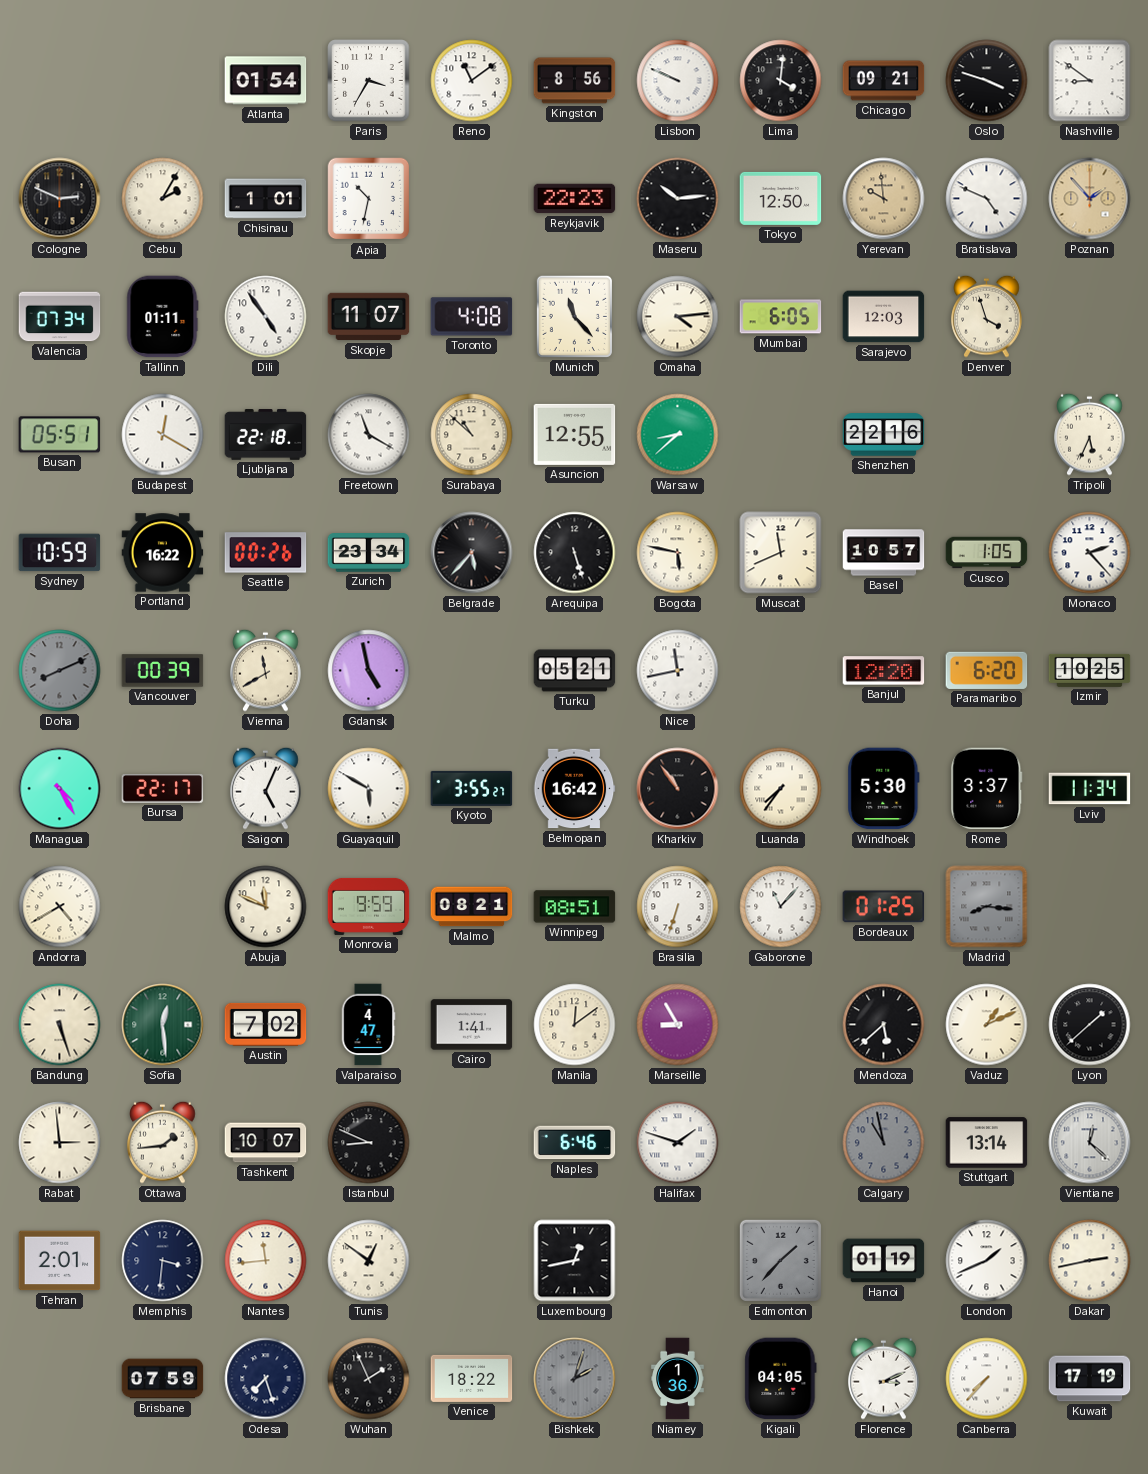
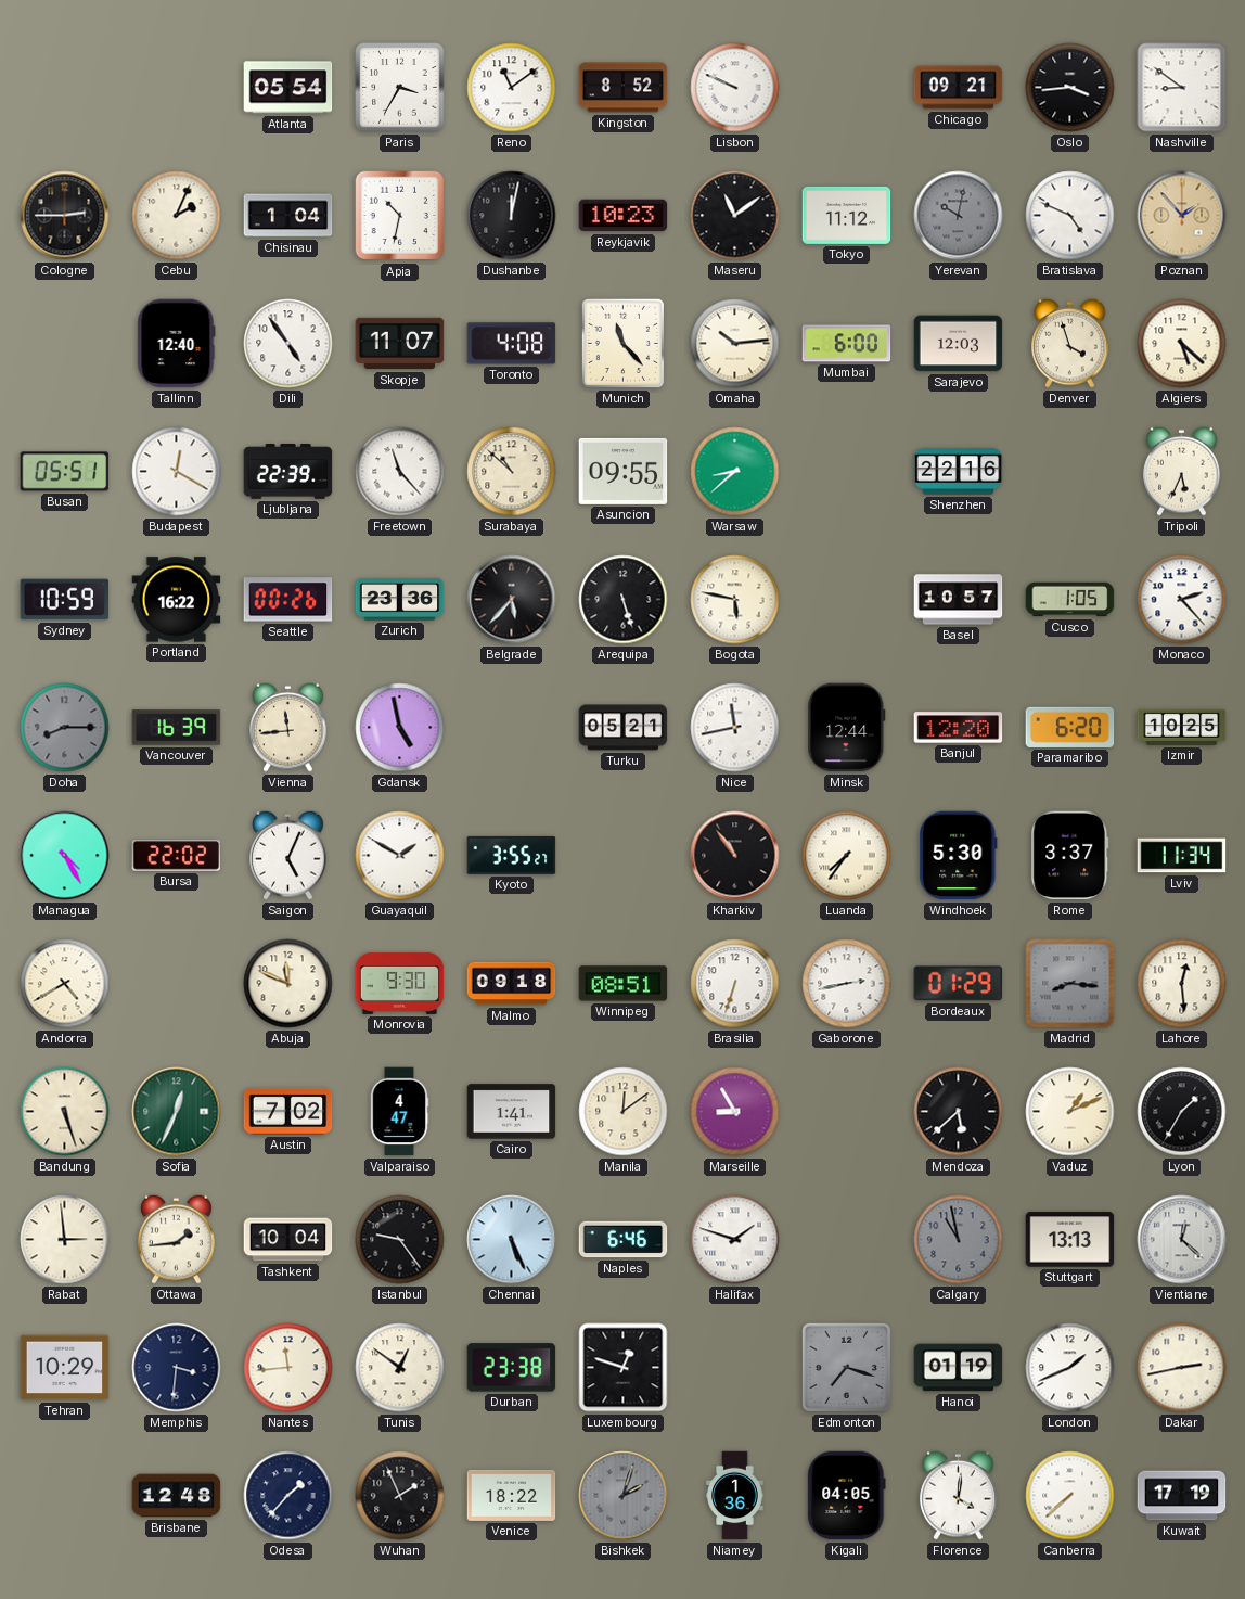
Atlanta: 01:54 -> 05:54
Kingston: 8:56 -> 8:52
Lima: 4:01 -> none
Oslo: 3:48 -> 3:44
Cologne: 2:49 -> 2:45
Cebu: 2:05 -> 2:04
Chisinau: 1:01 -> 1:04
Dushanbe: none -> 12:02
Reykjavik: 22:23 -> 10:23
Maseru: 10:14 -> 11:09
Tokyo: 12:50 -> 11:12
Yerevan: 9:59 -> 10:02
Yerevan dial: champagne -> grey
Valencia: 07:34 -> none
Tallinn: 01:11 -> 12:40
Omaha: 4:14 -> 10:14
Mumbai: 6:05 -> 6:00
Algiers: none -> 5:22
Ljubljana: 22:18 -> 22:39
Freetown: 11:20 -> 11:23
Asuncion: 12:55 -> 09:55
Zurich: 23:34 -> 23:36
Muscat: 11:41 -> none
Doha: 8:11 -> 8:15
Vancouver: 00:39 -> 16:39
Vienna: 11:40 -> 11:44
Minsk: none -> 12:44
Bursa: 22:17 -> 22:02
Guayaquil: 5:50 -> 1:50
Belmopan: 16:42 -> none
Monrovia: 9:59 -> 9:30
Malmo: 08:21 -> 09:18
Gaborone: 11:07 -> 2:43
Bordeaux: 01:25 -> 01:29
Lahore: none -> 12:29
Sofia: 12:29 -> 12:34
Lyon: 1:38 -> 1:35
Tashkent: 10:07 -> 10:04
Istanbul: 8:49 -> 9:24
Chennai: none -> 5:26
Stuttgart: 13:14 -> 13:13
Tehran: 2:01 -> 10:29
Durban: none -> 23:38
Luxembourg: 12:43 -> 12:48
Edmonton: 1:37 -> 7:18
Brisbane: 07:59 -> 12:48
Odesa: 7:27 -> 1:37
Florence: 3:11 -> 4:01
Canberra: 7:37 -> 7:38
